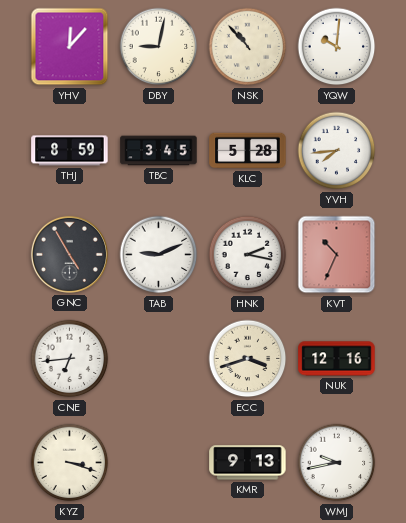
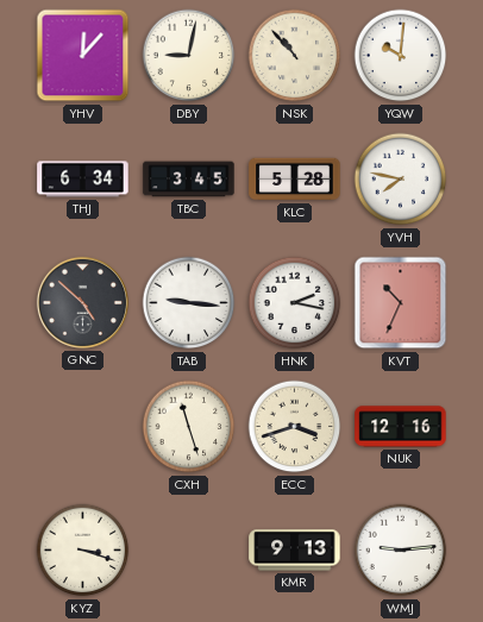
THJ: 8:59 -> 6:34
YVH: 7:44 -> 7:47
GNC: 4:55 -> 4:52
TAB: 9:11 -> 9:16
CNE: 6:44 -> none
CXH: none -> 11:27
WMJ: 9:43 -> 9:14
